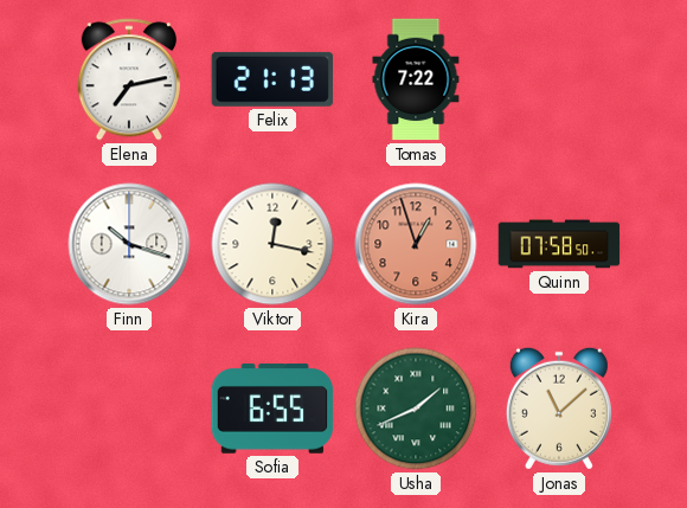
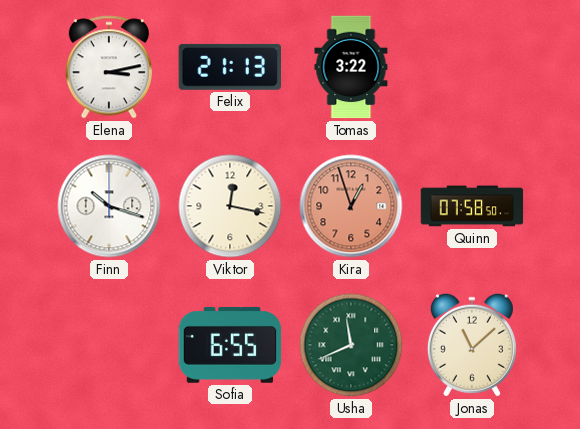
Elena: 7:13 -> 3:13
Tomas: 7:22 -> 3:22
Usha: 1:41 -> 11:41
